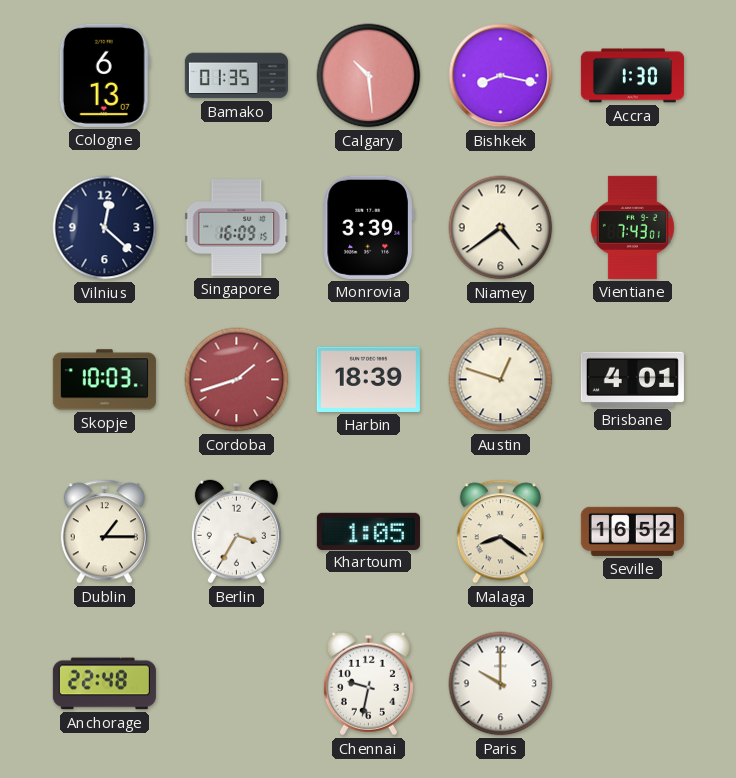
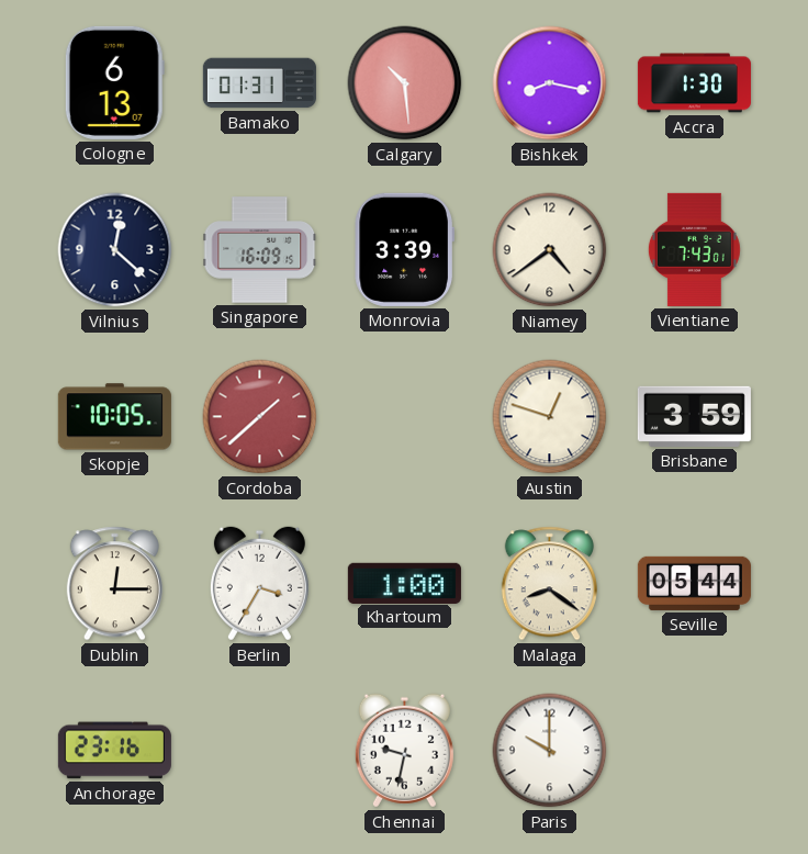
Bamako: 01:35 -> 01:31
Skopje: 10:03 -> 10:05
Cordoba: 1:42 -> 1:38
Harbin: 18:39 -> none
Brisbane: 4:01 -> 3:59
Dublin: 1:15 -> 12:15
Khartoum: 1:05 -> 1:00
Seville: 16:52 -> 05:44
Anchorage: 22:48 -> 23:16
